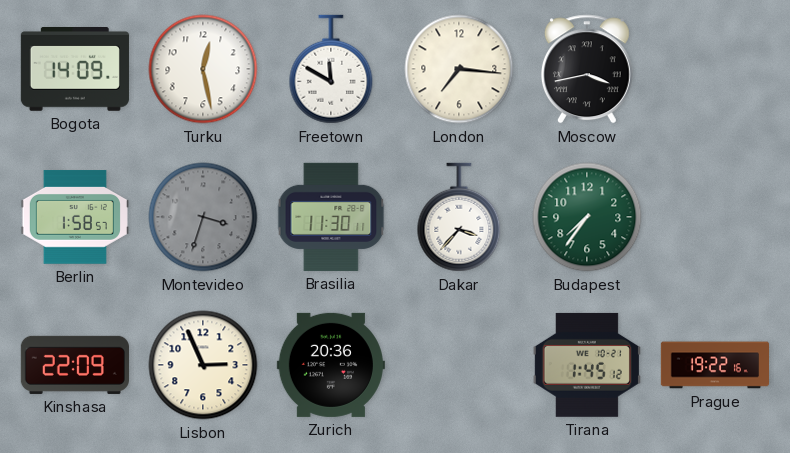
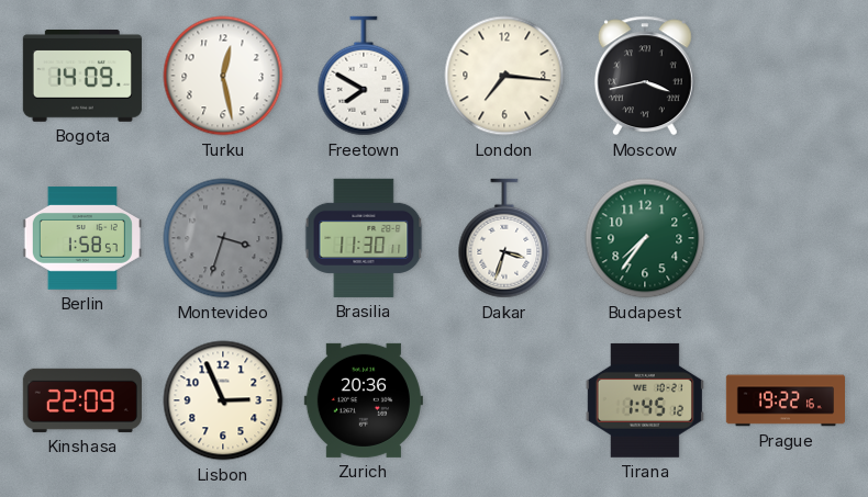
Freetown: 11:50 -> 7:50
Dakar: 3:37 -> 3:33
